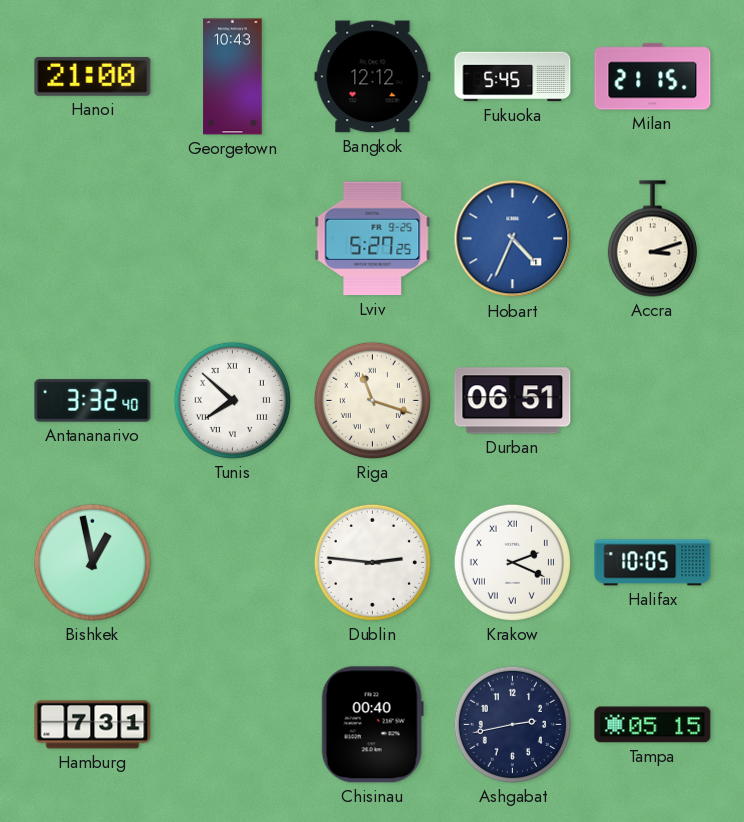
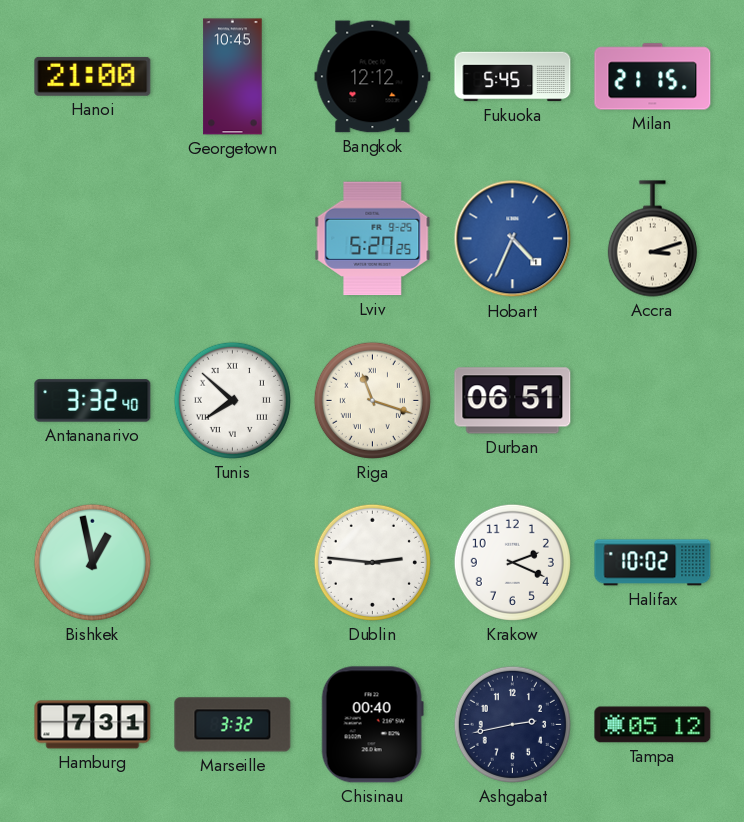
Georgetown: 10:43 -> 10:45
Krakow numerals: Roman -> Arabic
Halifax: 10:05 -> 10:02
Marseille: none -> 3:32
Tampa: 05:15 -> 05:12
